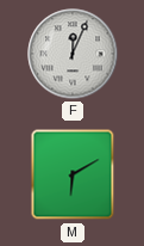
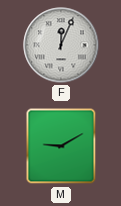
M: 6:10 -> 9:10
